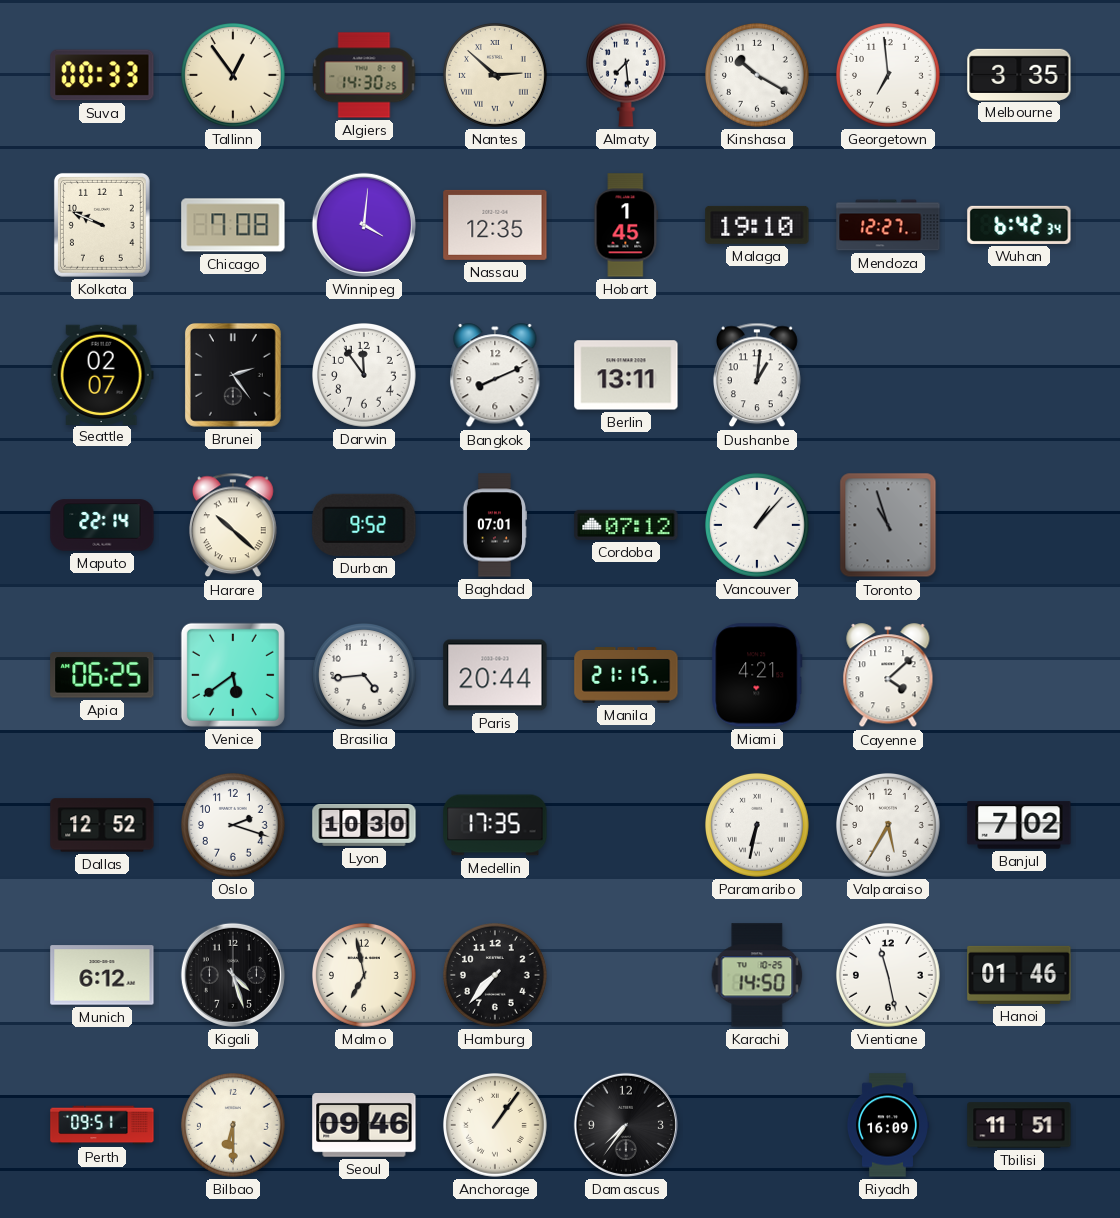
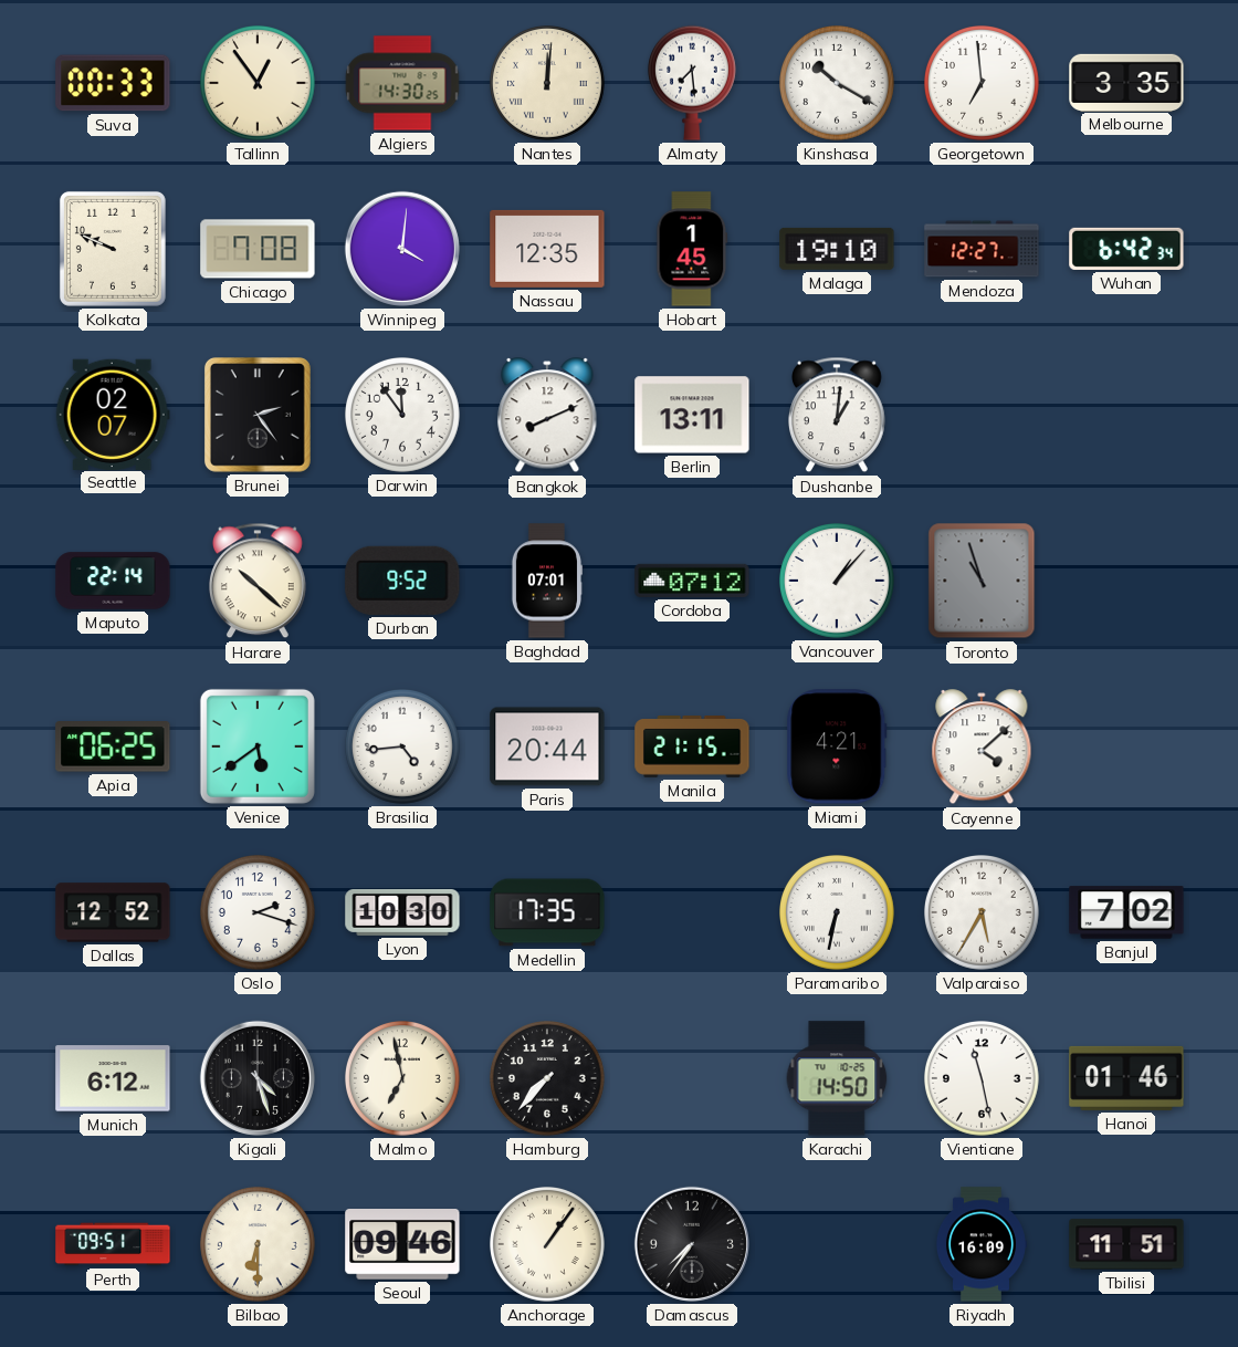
Nantes: 2:52 -> 12:01
